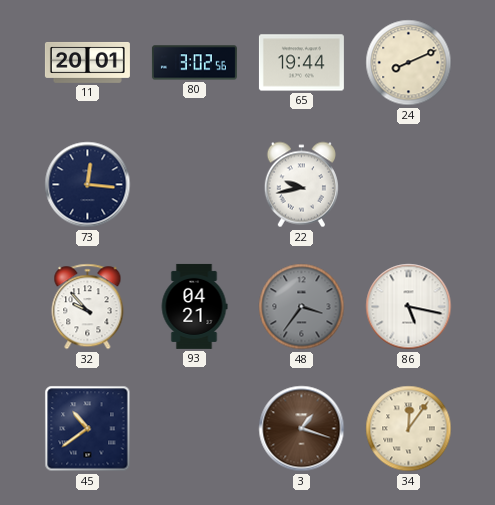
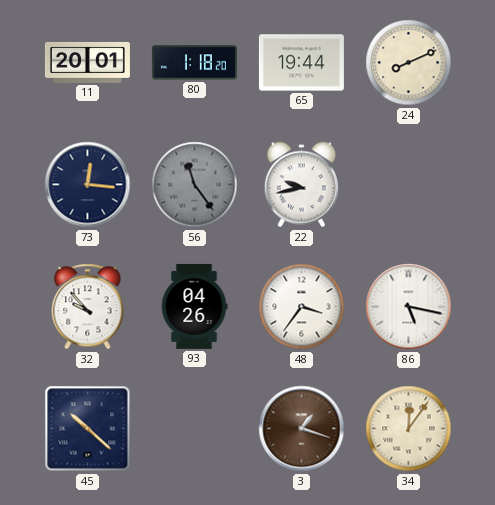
80: 3:02 -> 1:18
56: none -> 11:24
93: 04:21 -> 04:26
48 dial: grey -> white
45: 10:39 -> 10:22
